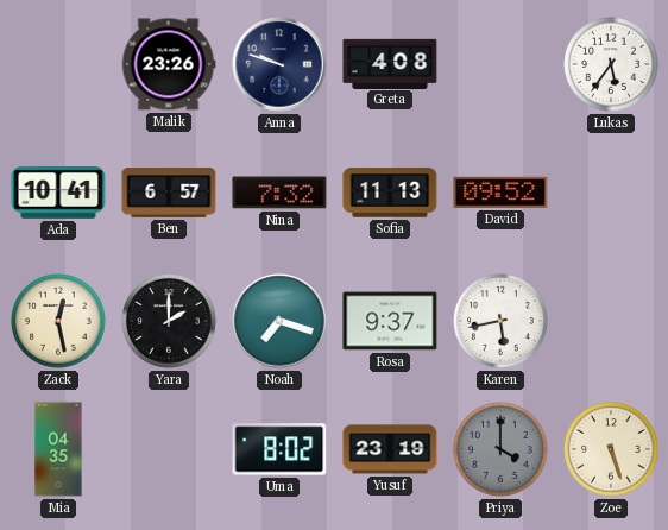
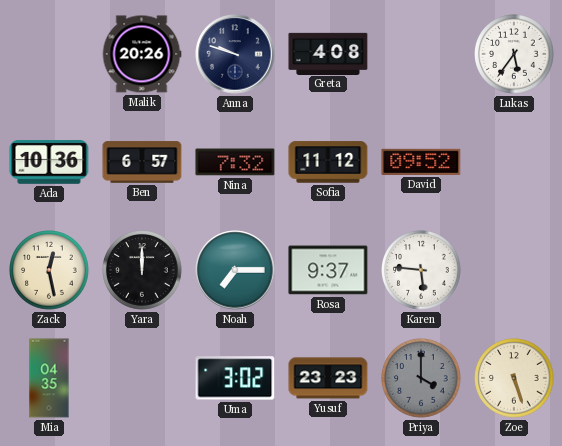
Malik: 23:26 -> 20:26
Ada: 10:41 -> 10:36
Sofia: 11:13 -> 11:12
Yara: 2:00 -> 12:00
Noah: 7:18 -> 7:15
Karen: 5:43 -> 5:46
Uma: 8:02 -> 3:02
Yusuf: 23:19 -> 23:23
